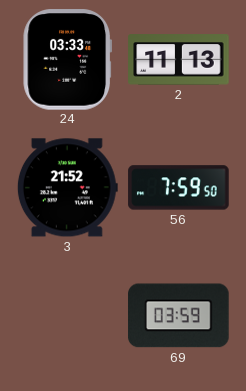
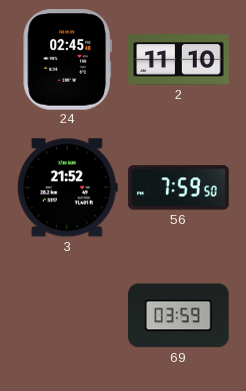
24: 03:33 -> 02:45
2: 11:13 -> 11:10
